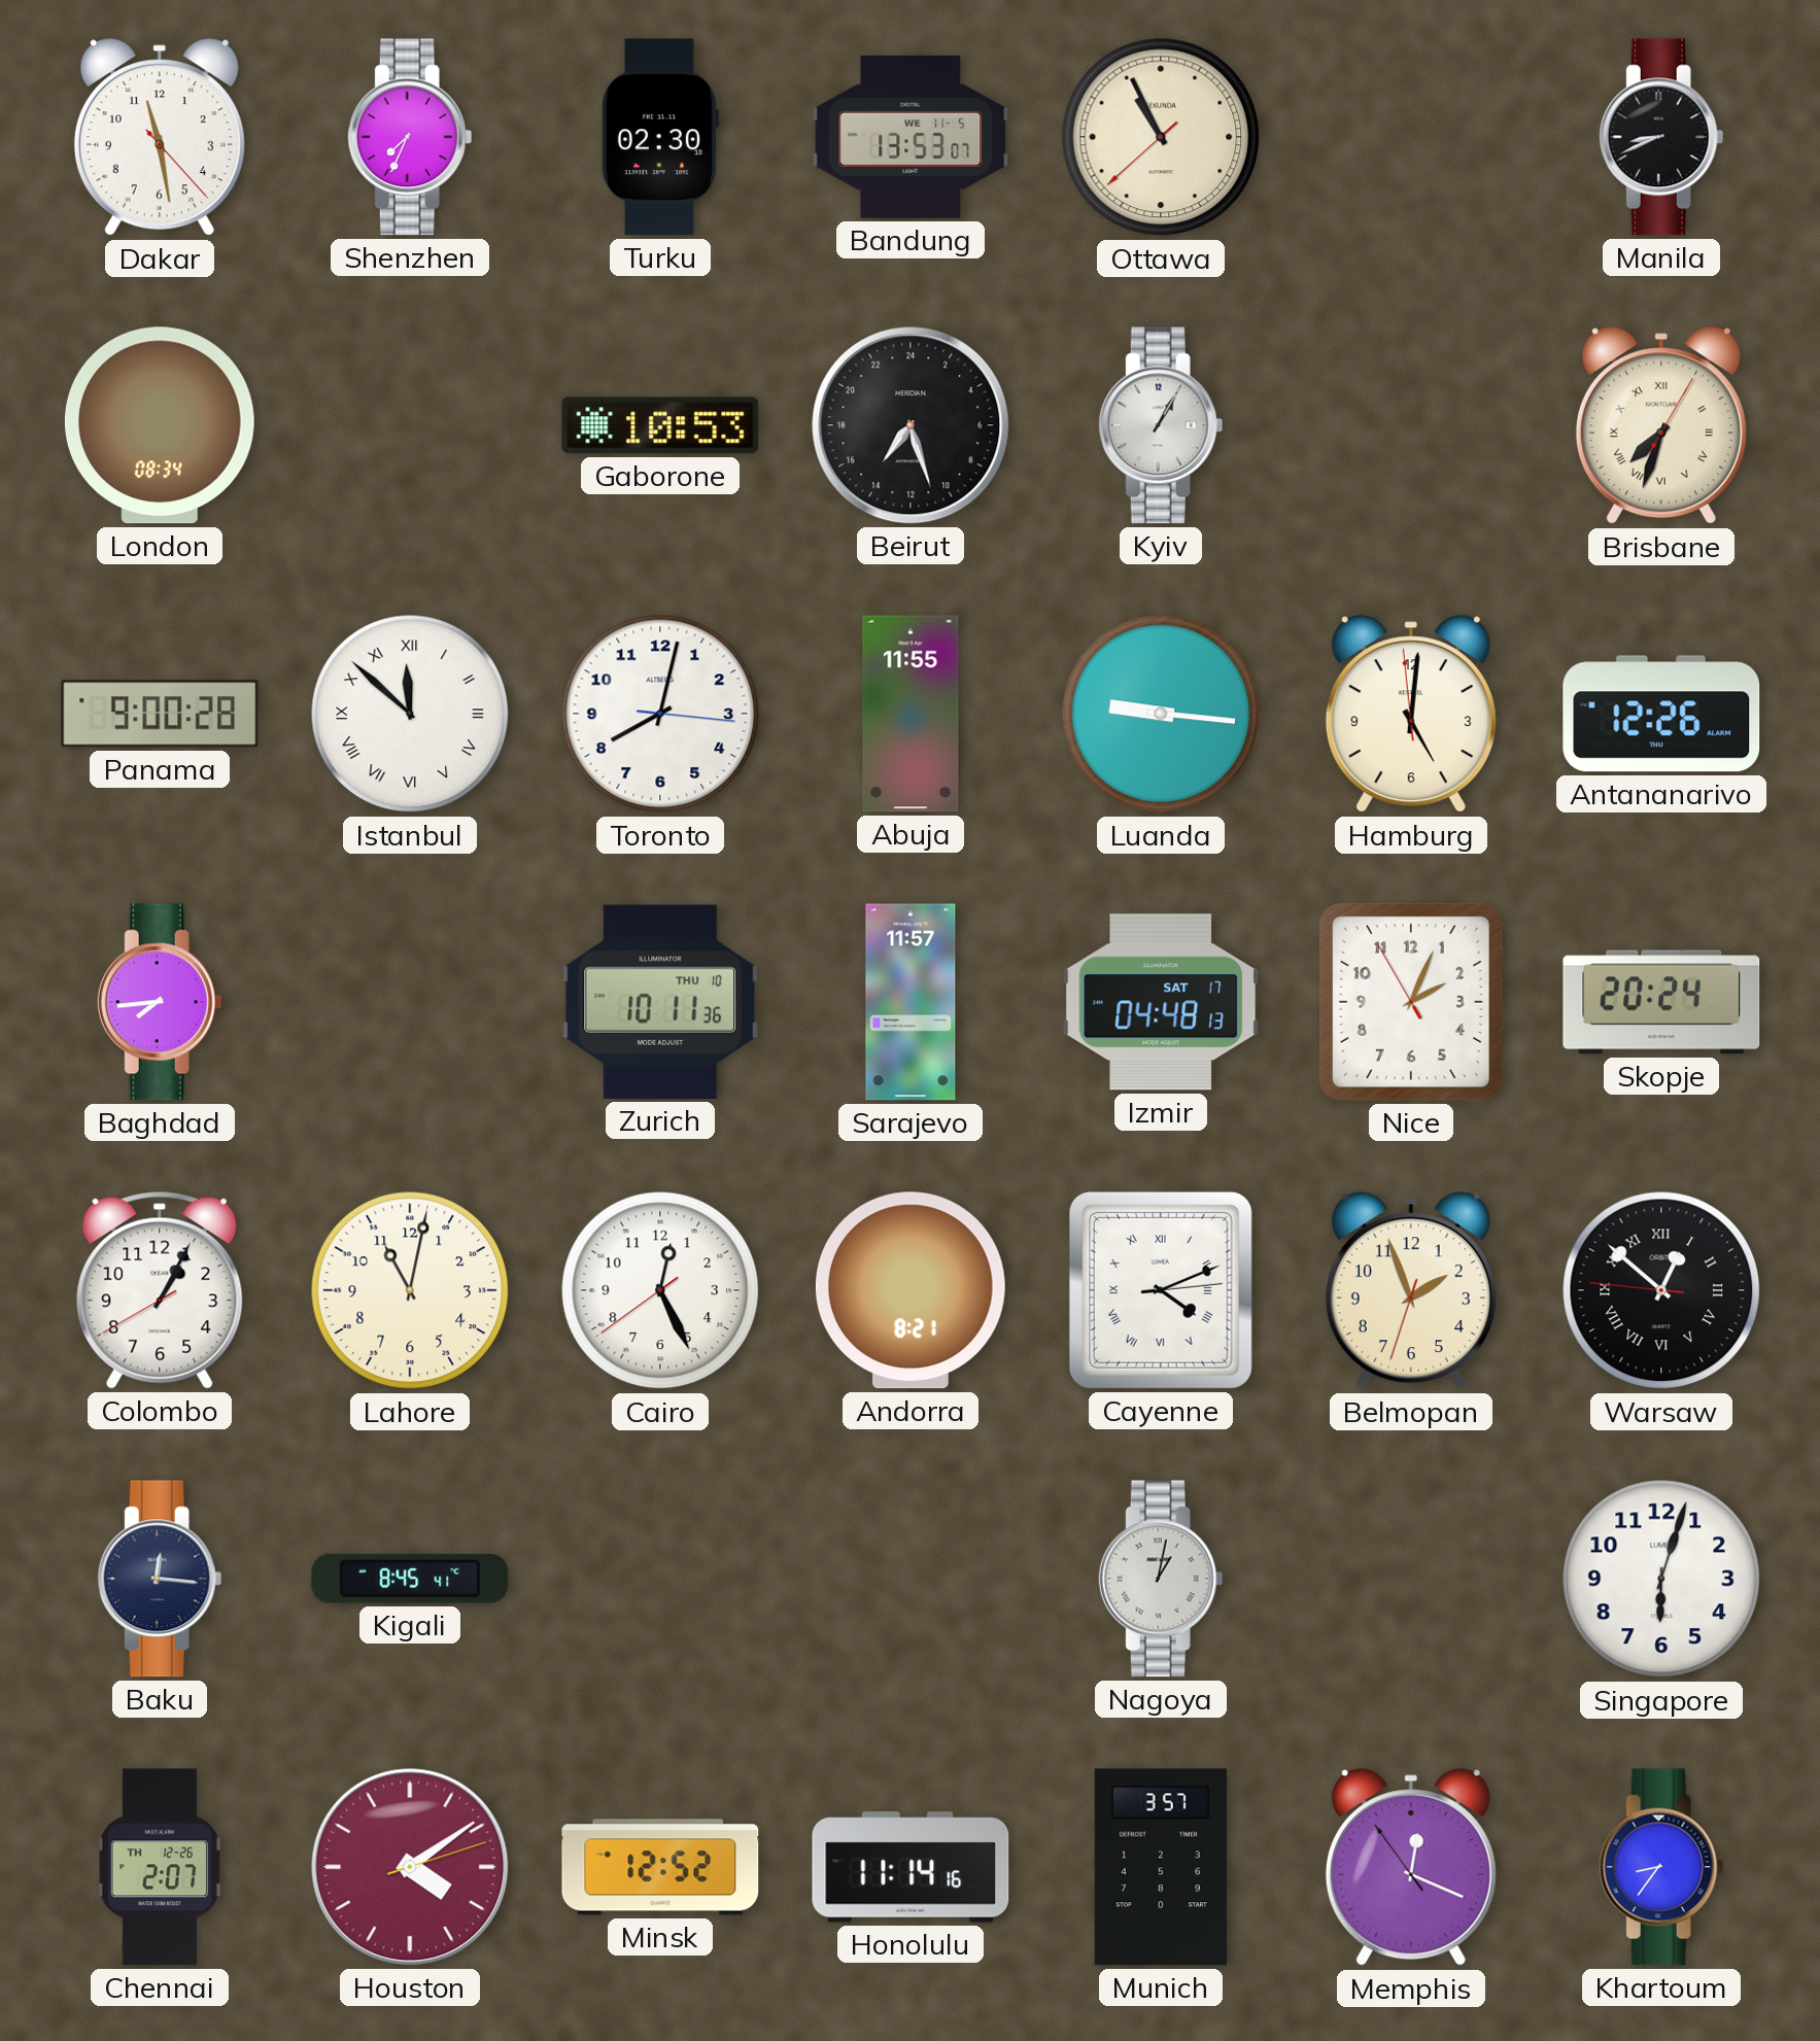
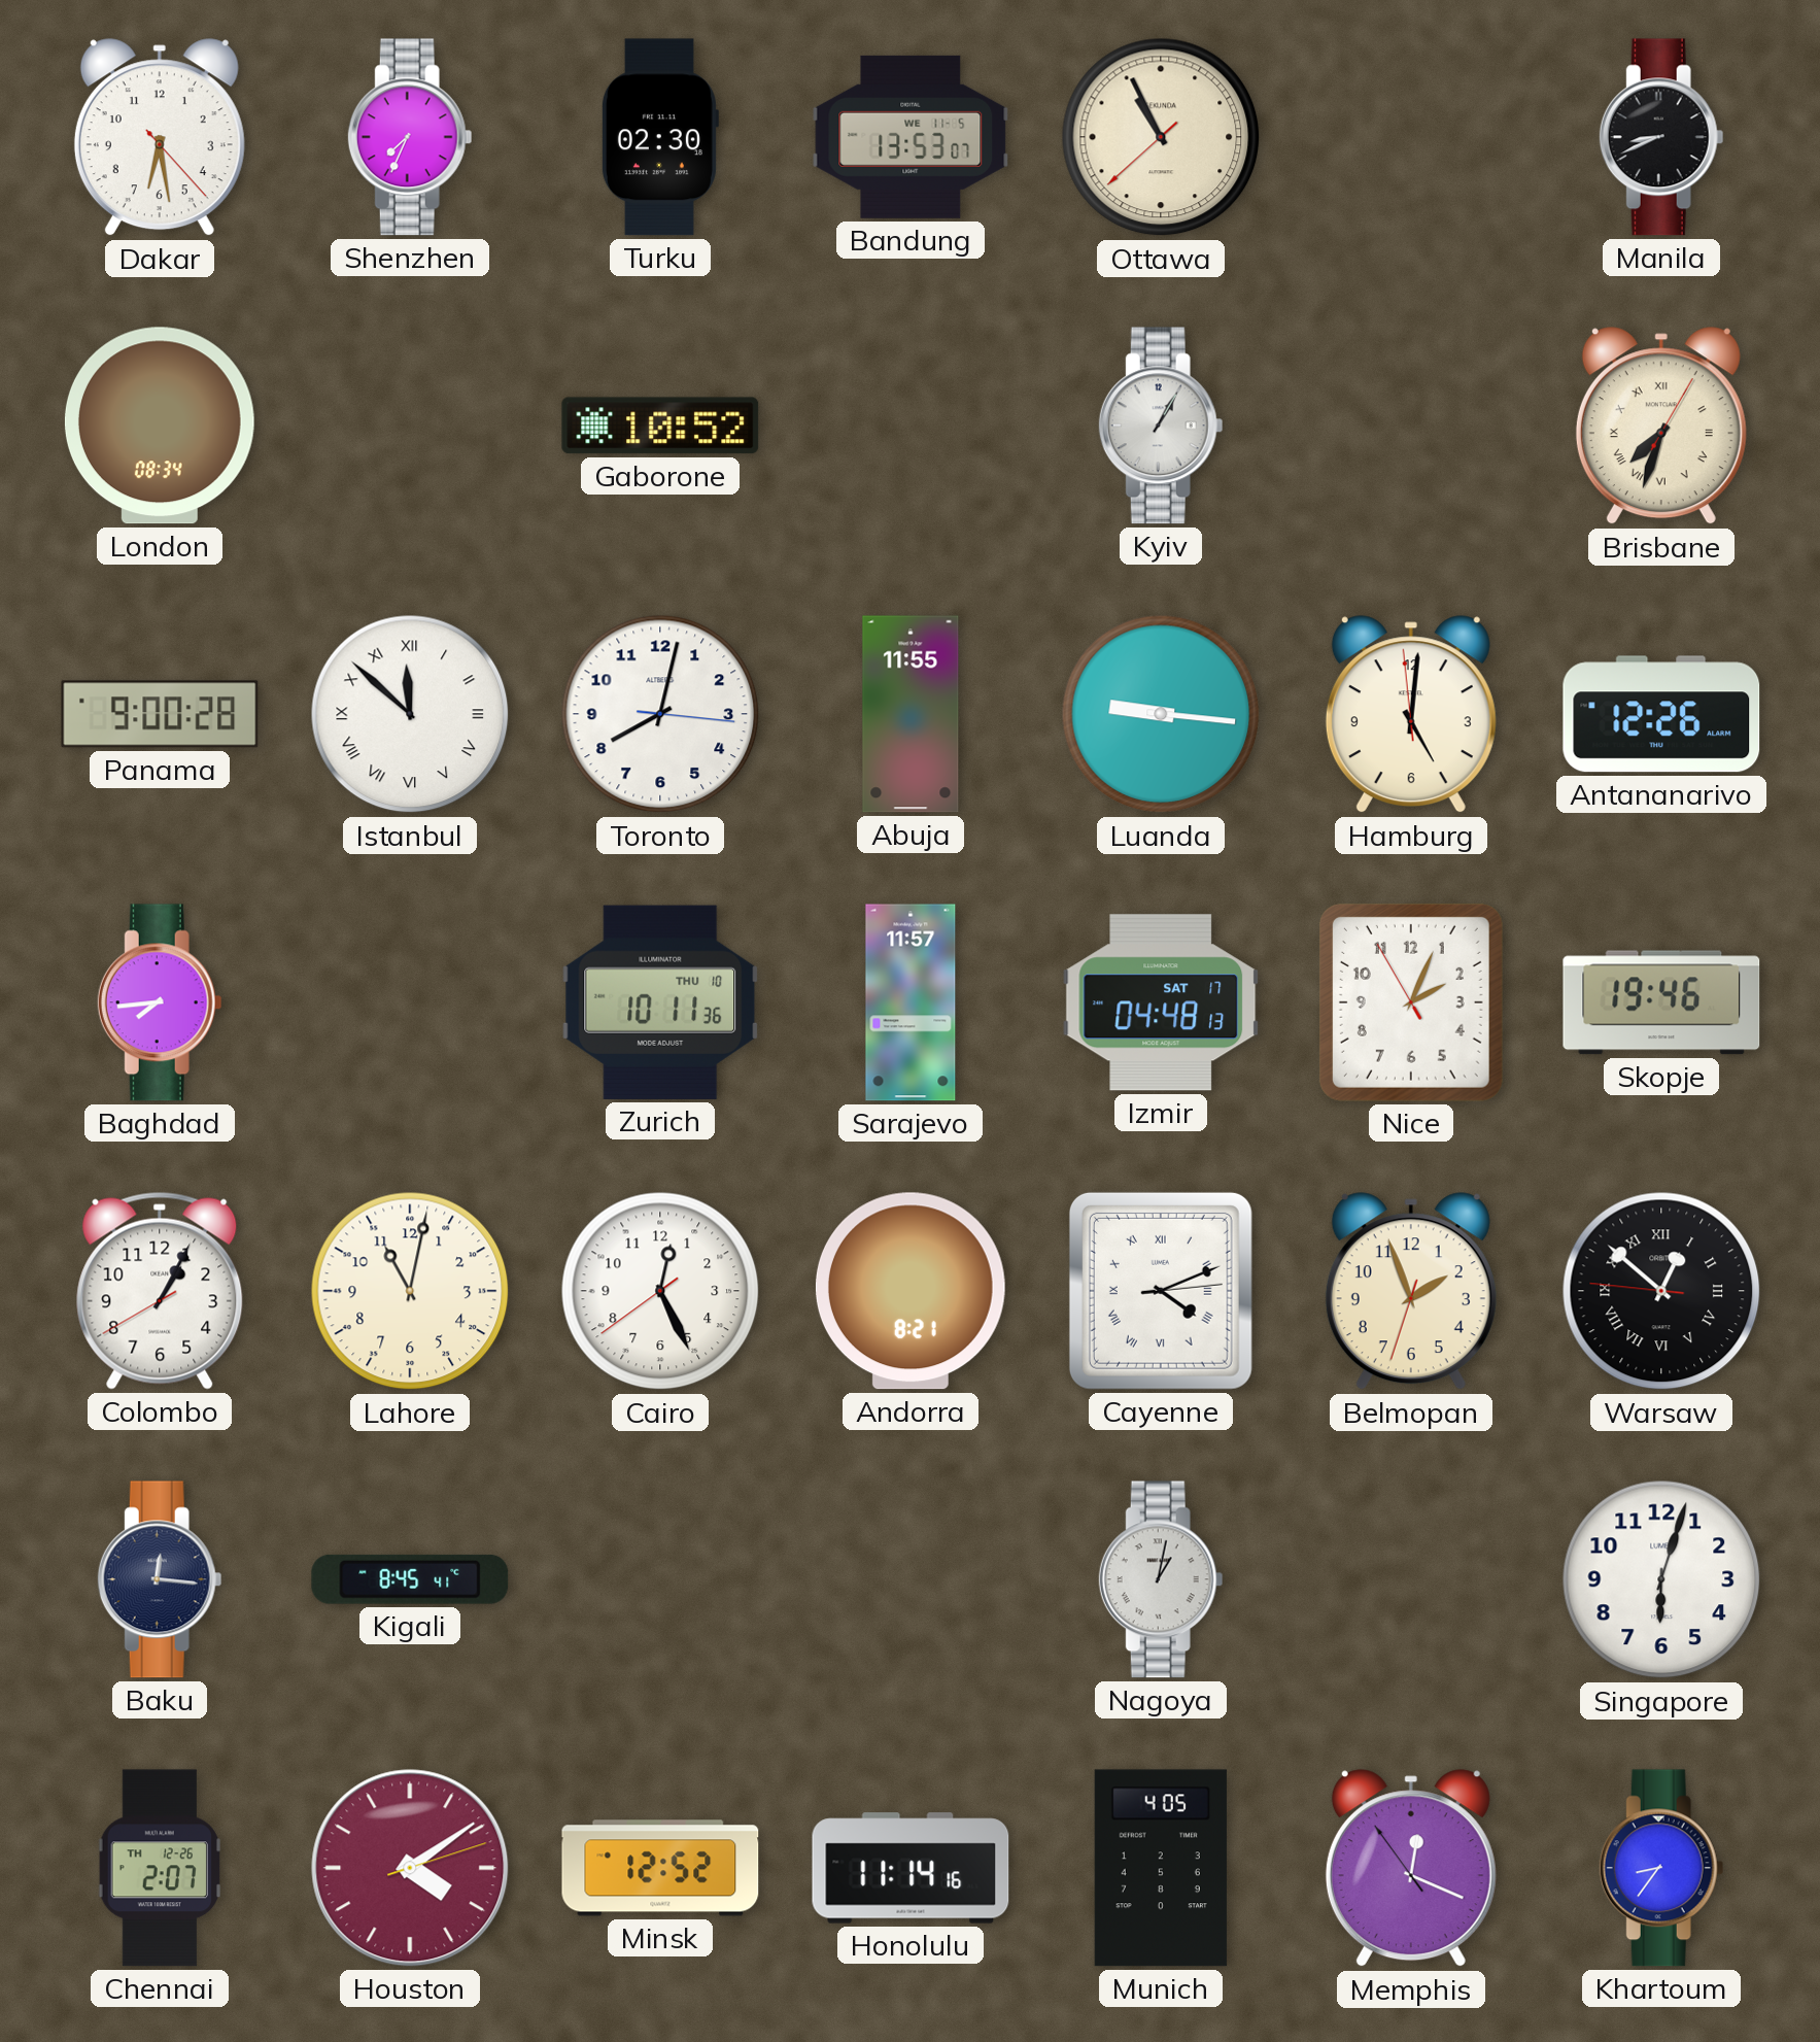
Dakar: 11:28 -> 6:28
Gaborone: 10:53 -> 10:52
Beirut: 14:27 -> none
Skopje: 20:24 -> 19:46
Munich: 3:57 -> 4:05
